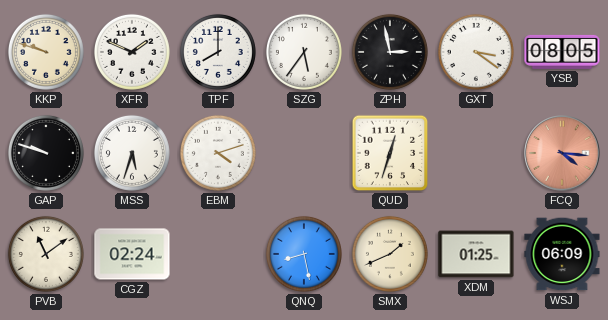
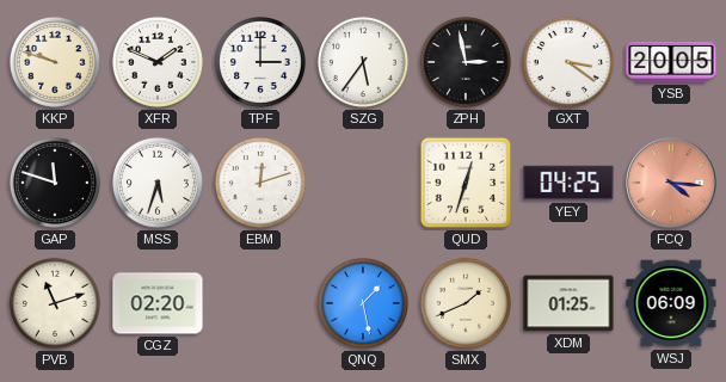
TPF: 8:00 -> 3:00
YSB: 08:05 -> 20:05
GAP: 9:48 -> 11:48
EBM: 4:12 -> 12:12
YEY: none -> 04:25
PVB: 11:09 -> 11:12
CGZ: 02:24 -> 02:20
QNQ: 8:28 -> 1:28
